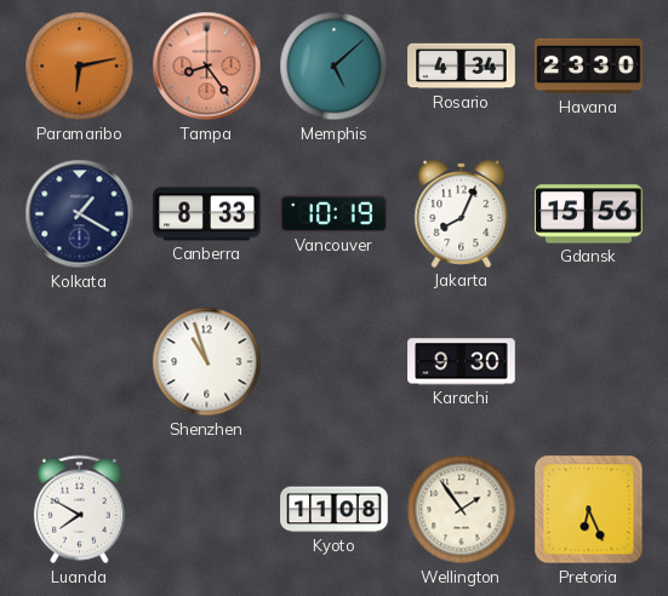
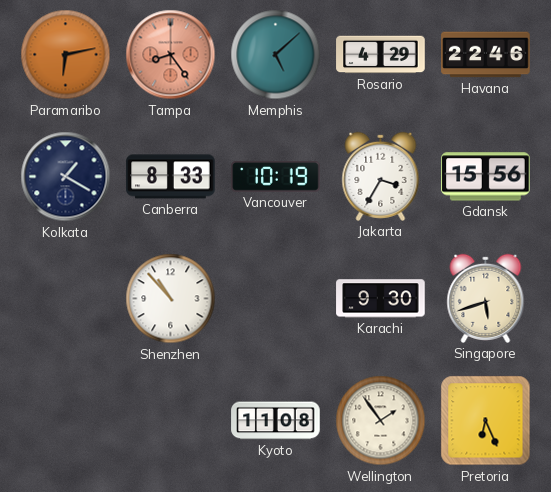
Rosario: 4:34 -> 4:29
Havana: 23:30 -> 22:46
Jakarta: 8:04 -> 3:35
Shenzhen: 10:57 -> 10:53
Singapore: none -> 5:42
Luanda: 7:50 -> none
